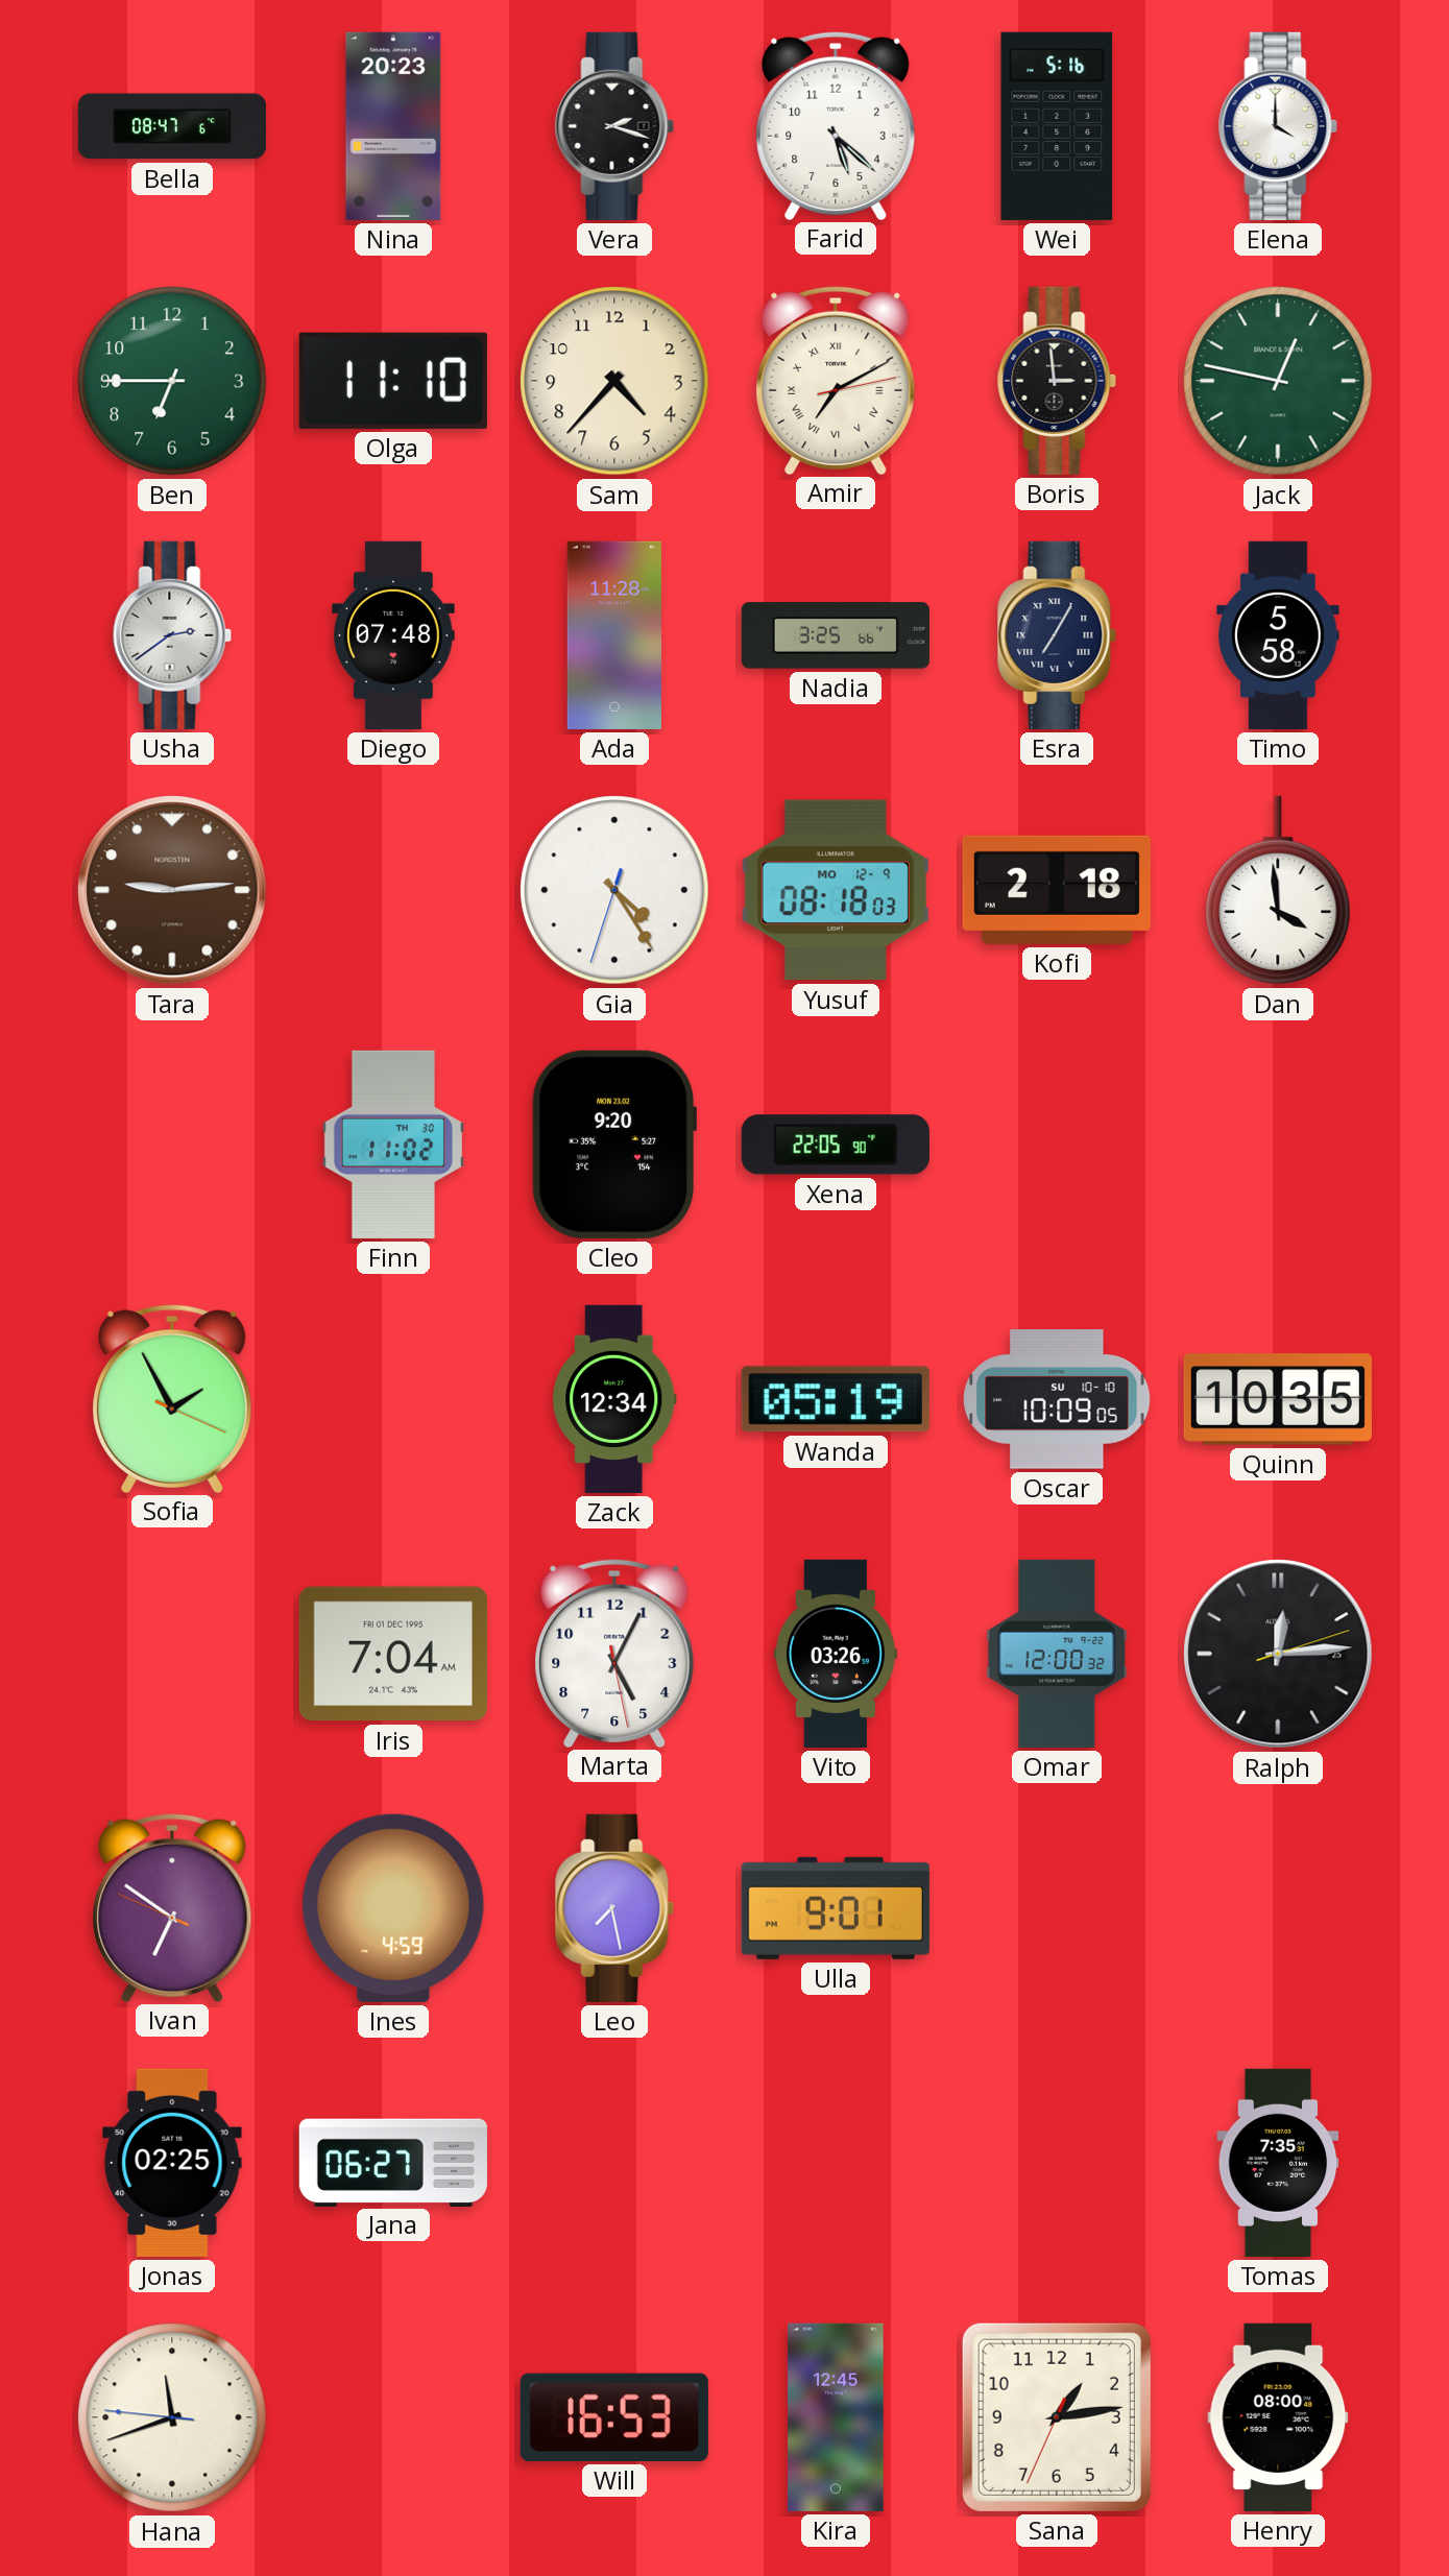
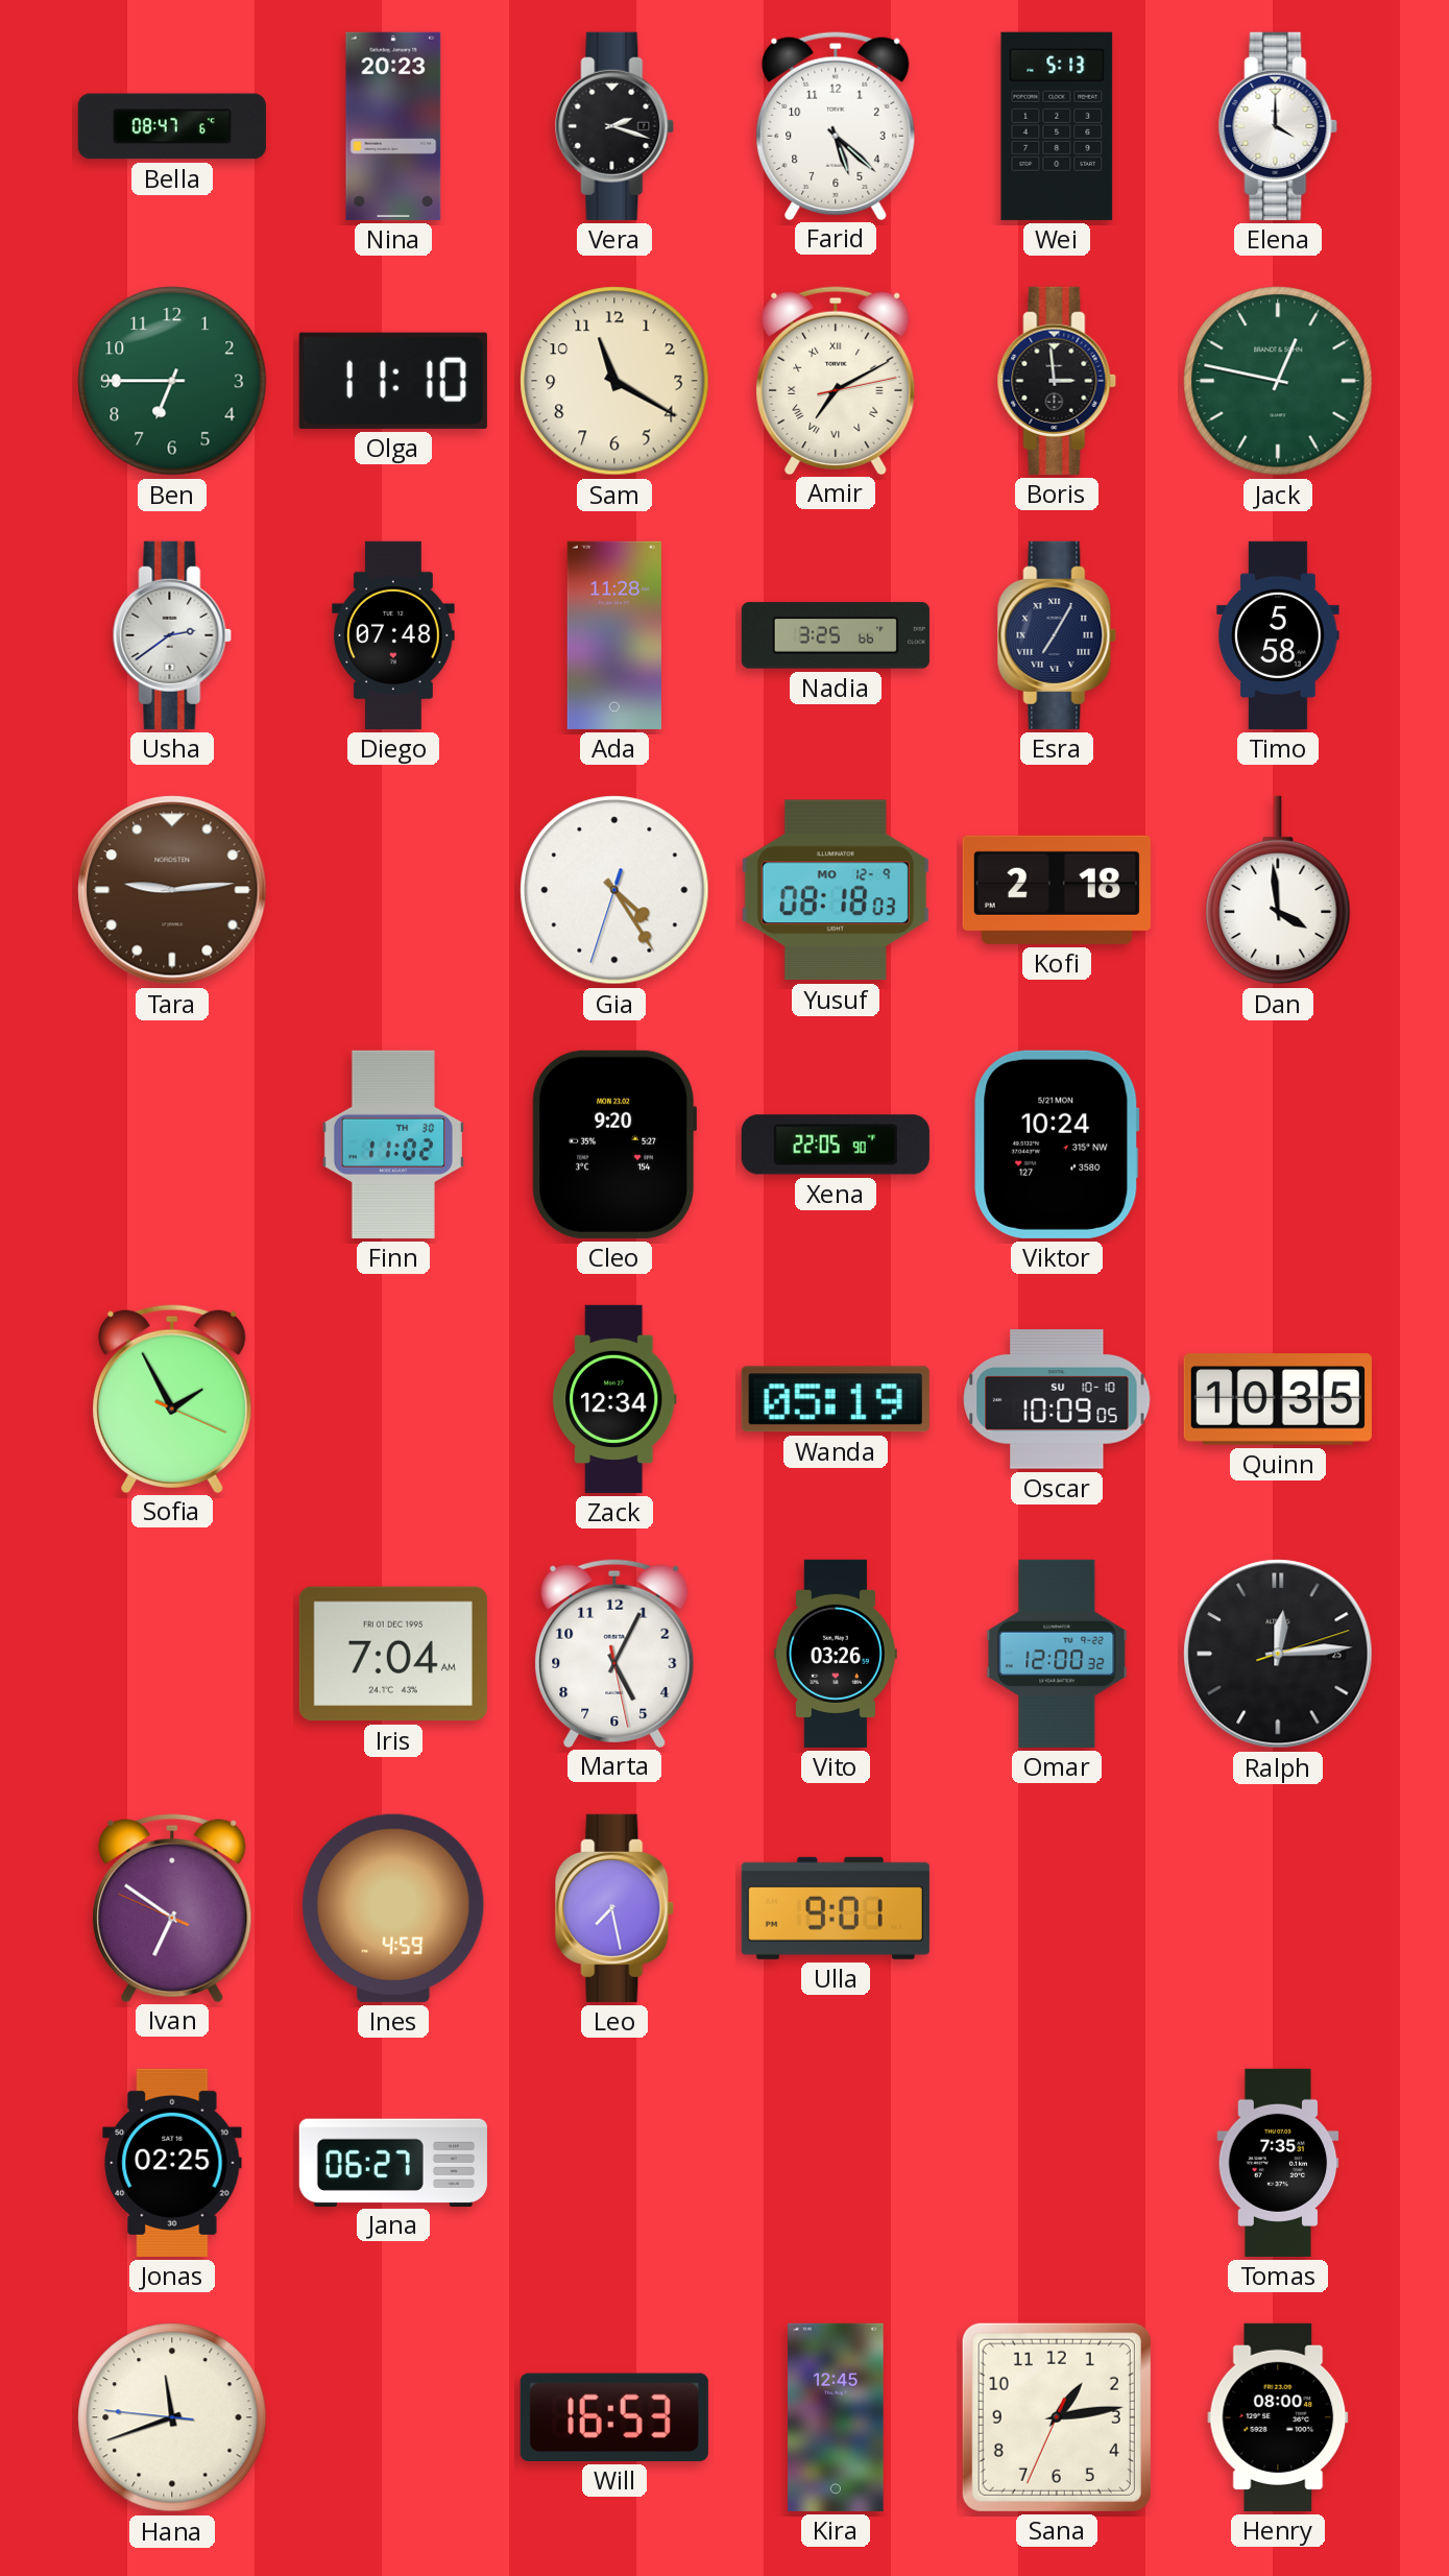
Wei: 5:16 -> 5:13
Sam: 4:37 -> 11:20
Viktor: none -> 10:24
